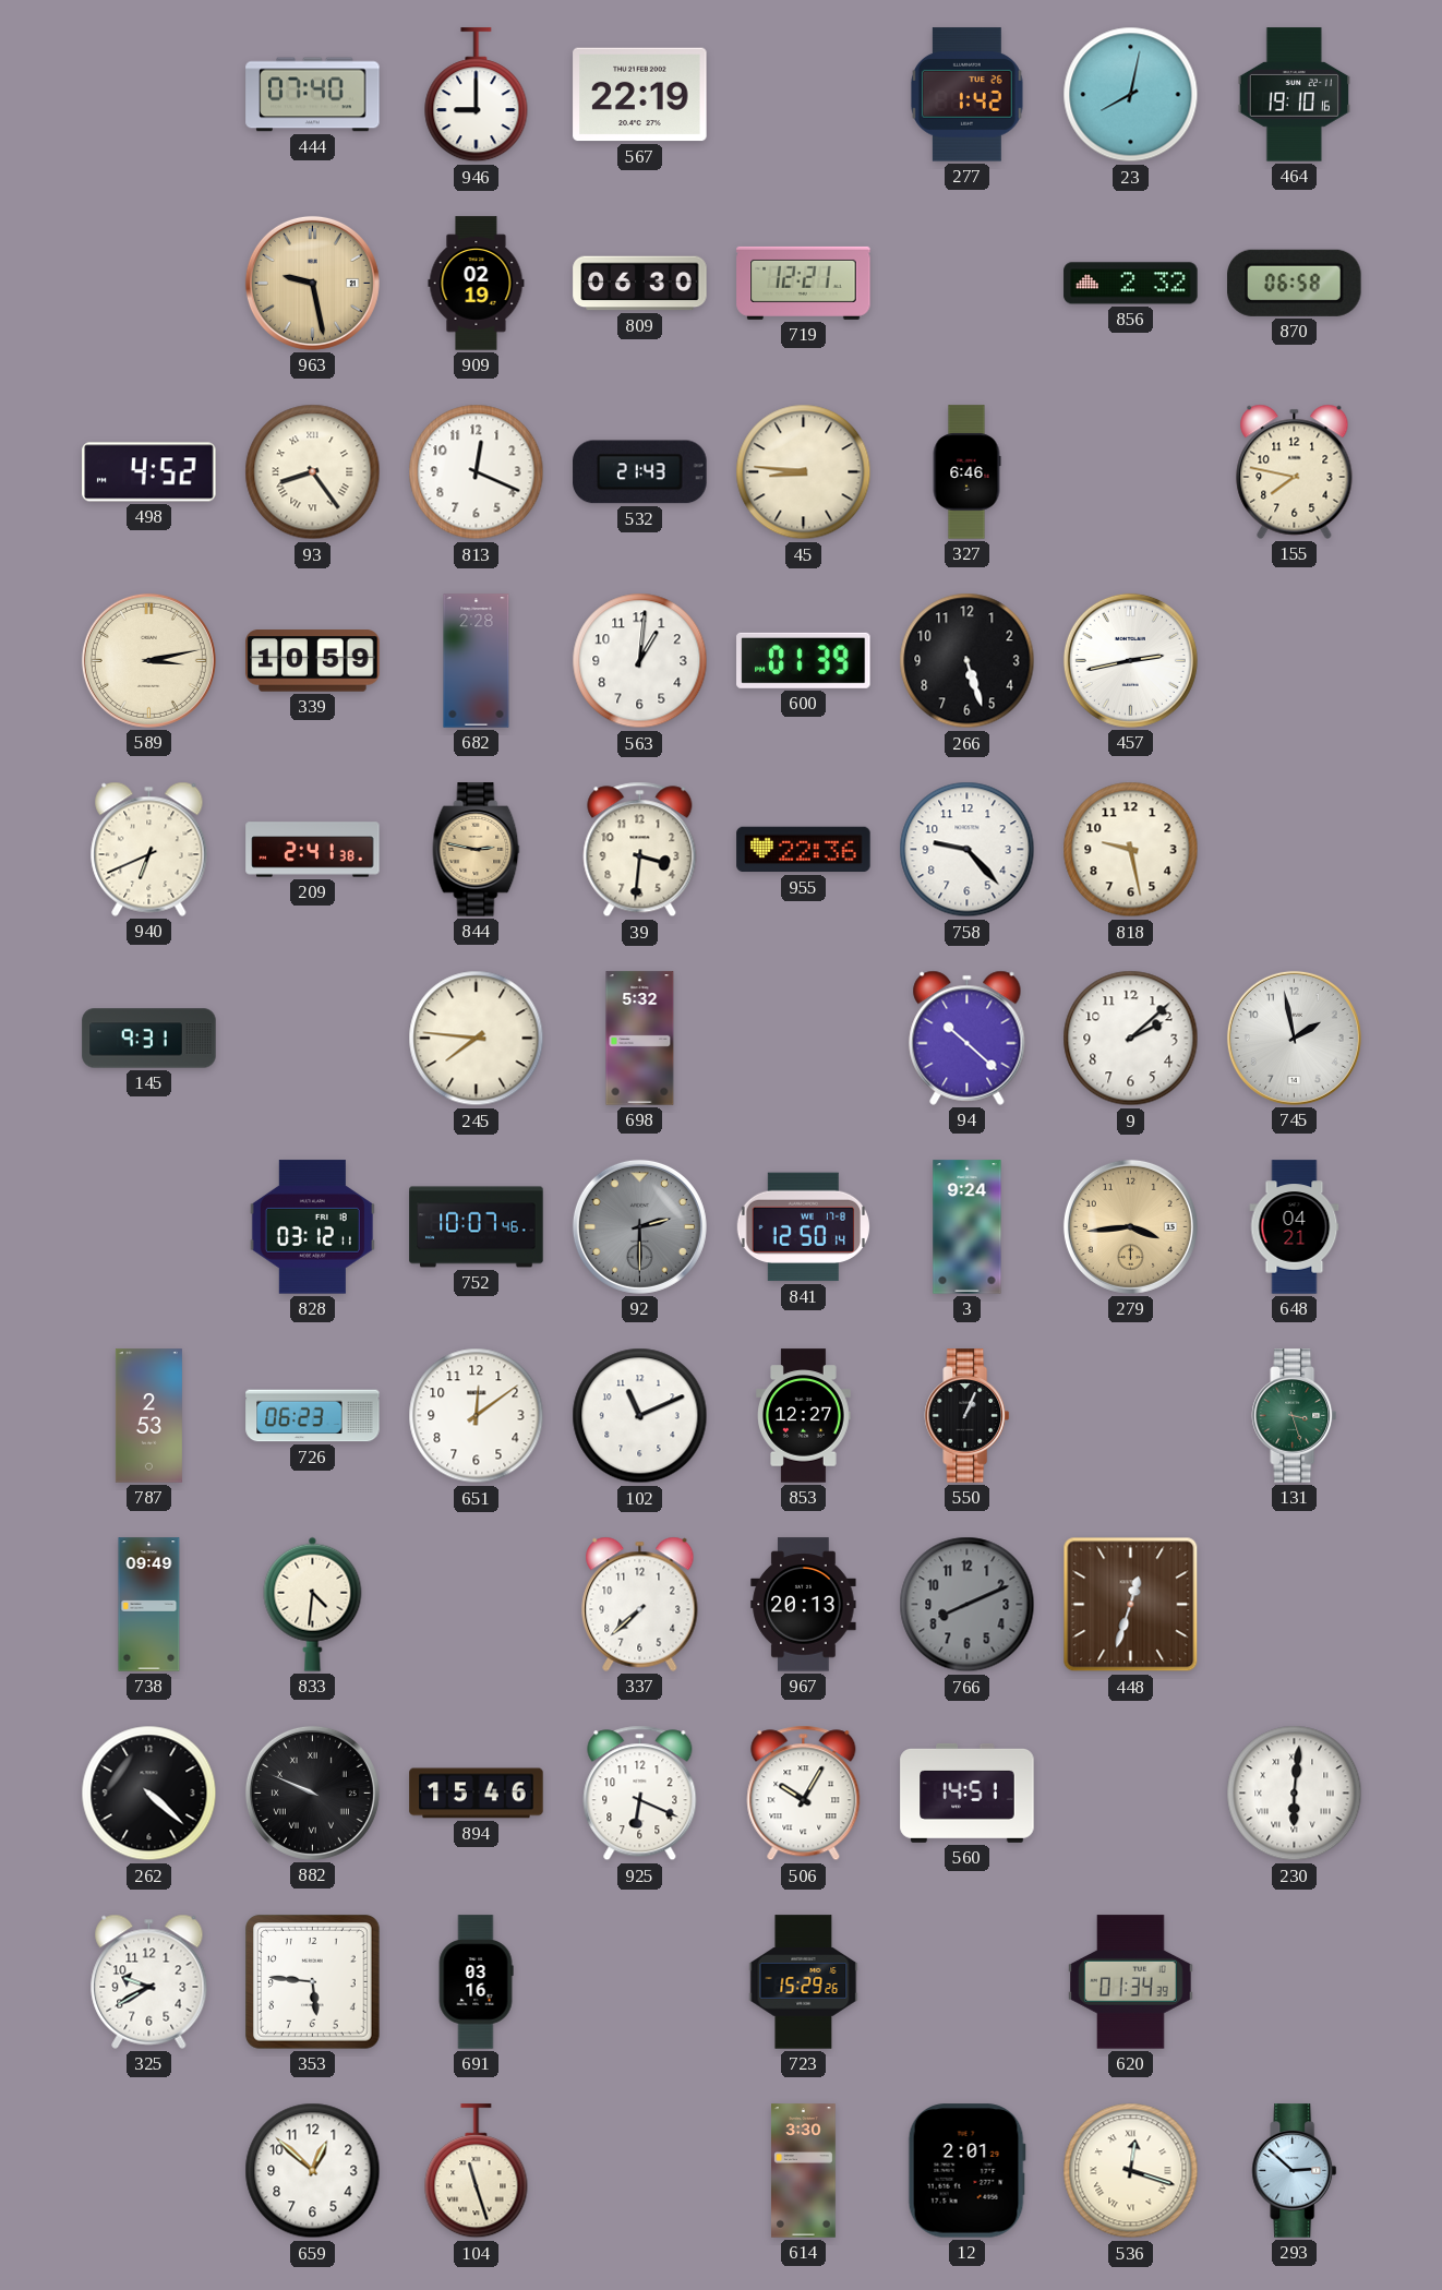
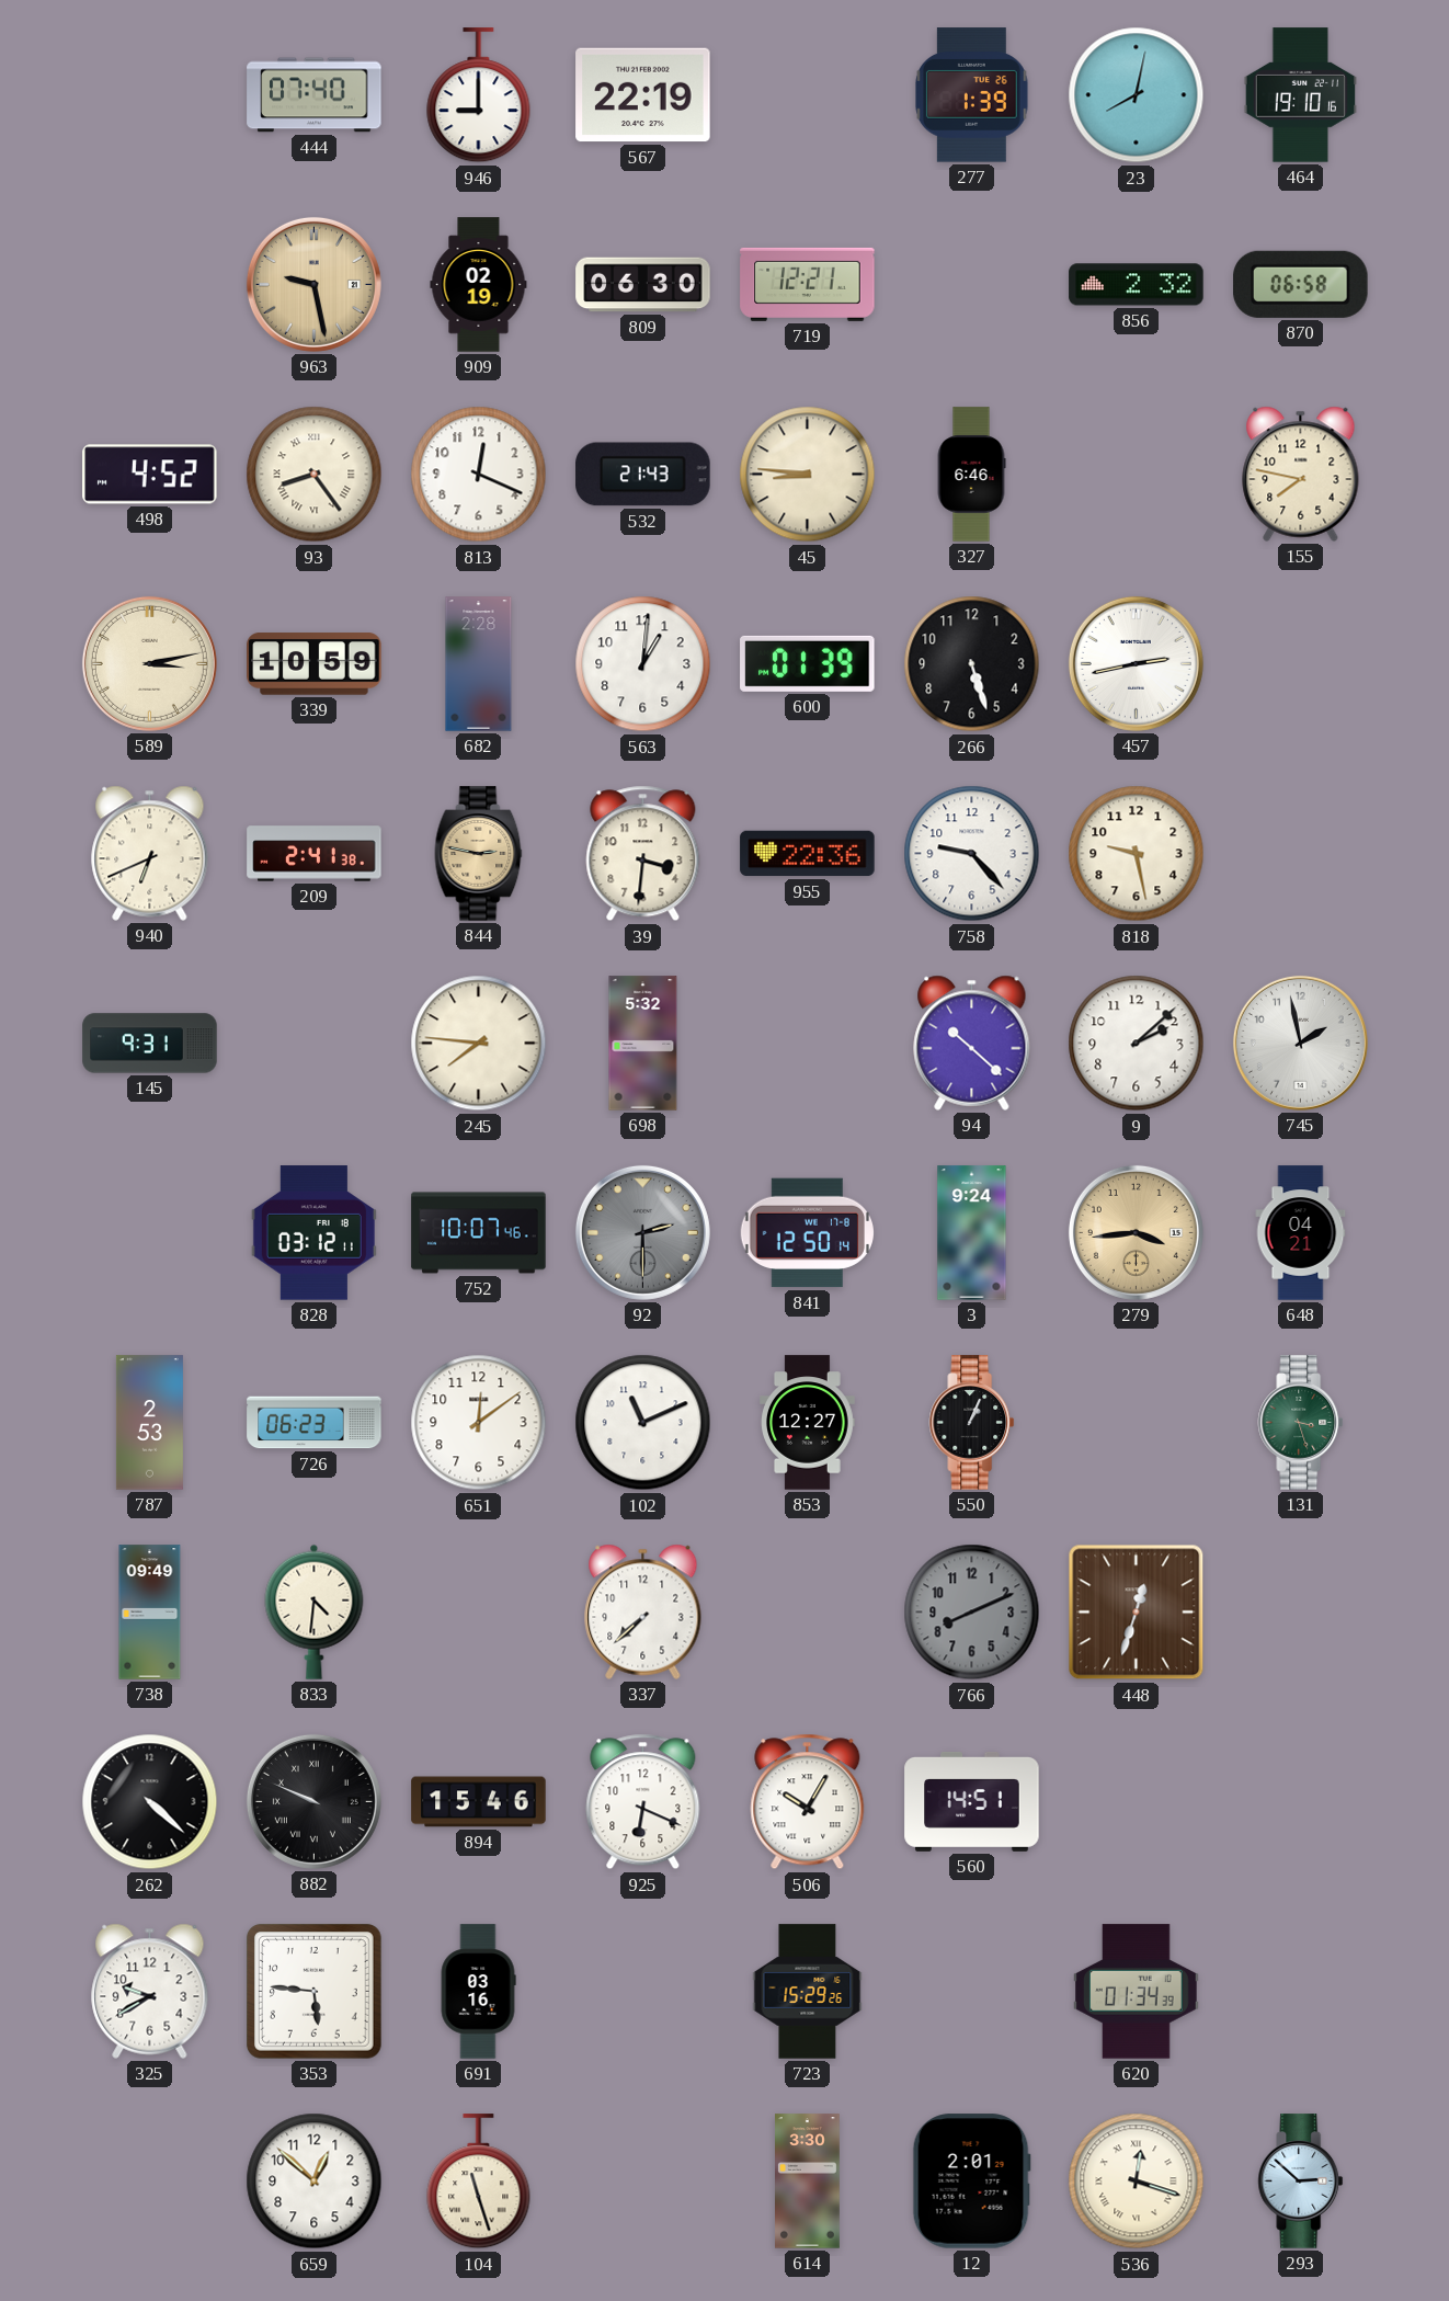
277: 1:42 -> 1:39
967: 20:13 -> none
230: 6:01 -> none
